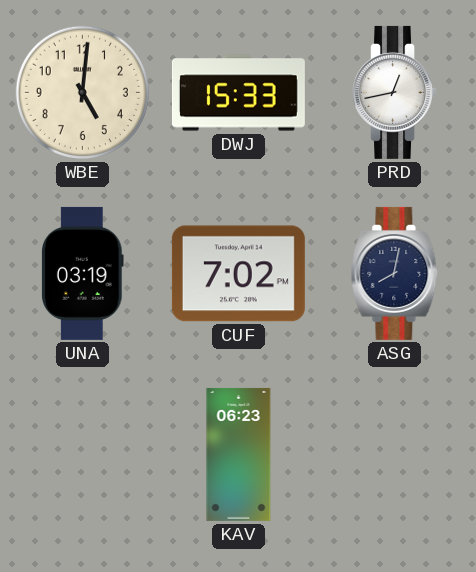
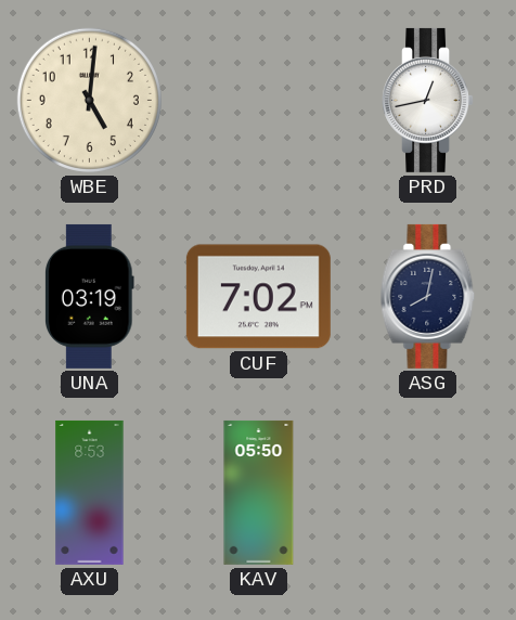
DWJ: 15:33 -> none
AXU: none -> 8:53
KAV: 06:23 -> 05:50
